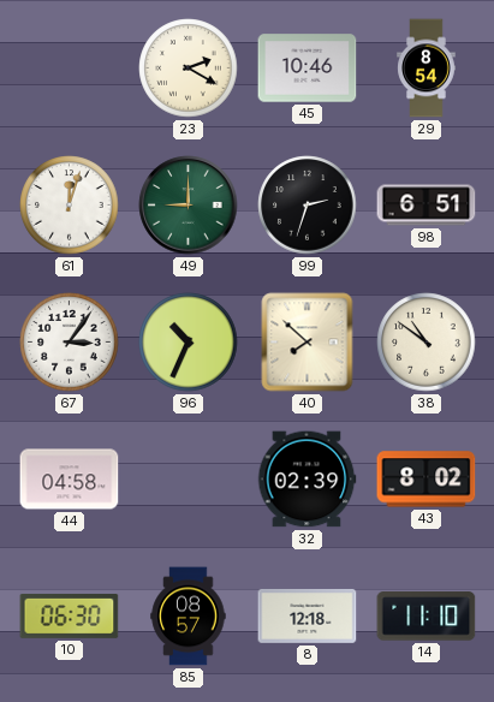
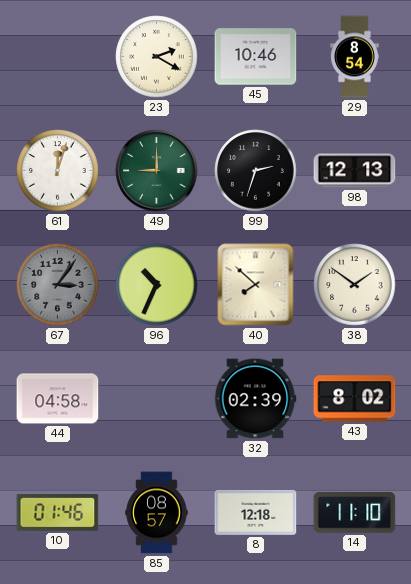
98: 6:51 -> 12:13
67 dial: white -> grey
38: 10:51 -> 1:51
10: 06:30 -> 01:46
